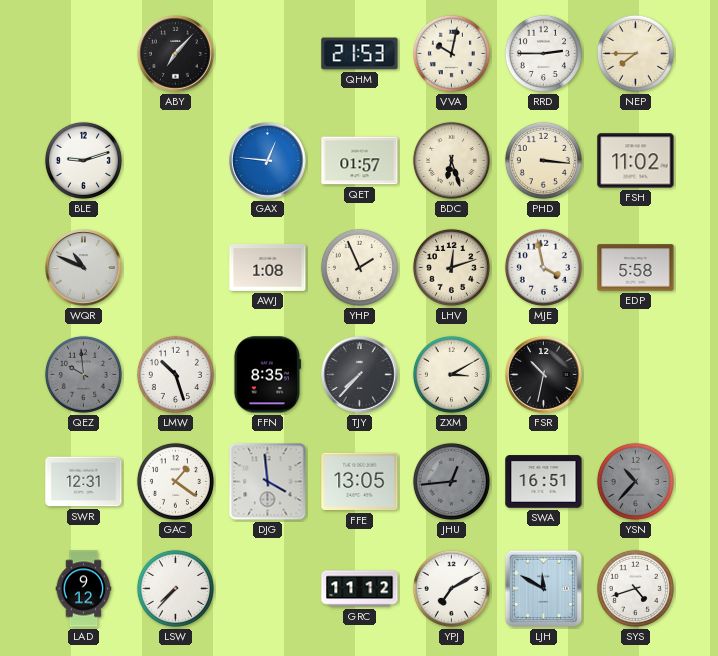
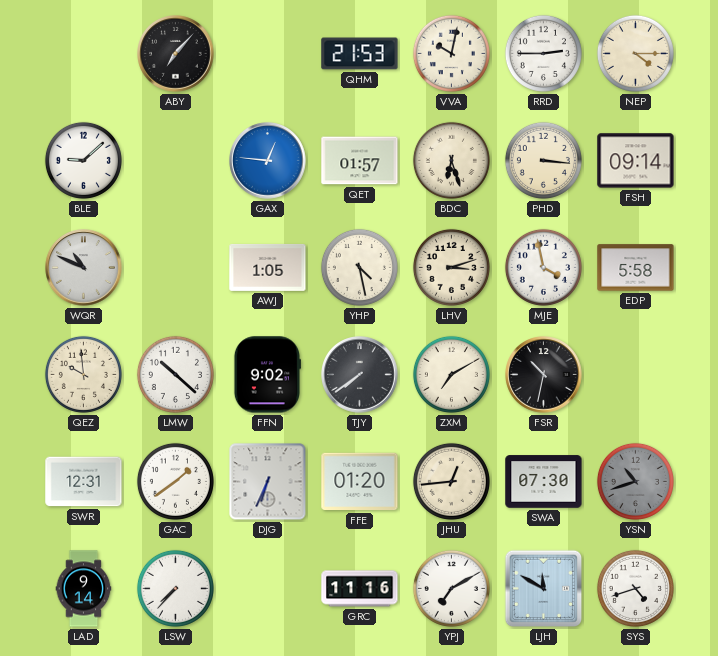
NEP: 7:45 -> 4:15
BLE: 9:12 -> 9:08
FSH: 11:02 -> 09:14
AWJ: 1:08 -> 1:05
YHP: 1:56 -> 4:28
LHV: 12:12 -> 3:12
QEZ dial: grey -> cream
LMW: 10:27 -> 10:22
FFN: 8:35 -> 9:02
TJY: 7:37 -> 7:39
ZXM: 3:10 -> 7:10
GAC: 1:21 -> 1:39
DJG: 3:59 -> 6:34
FFE: 13:05 -> 01:20
JHU dial: grey -> cream
SWA: 16:51 -> 07:30
YSN: 10:37 -> 10:42
LAD: 9:12 -> 9:14
GRC: 11:12 -> 11:16
